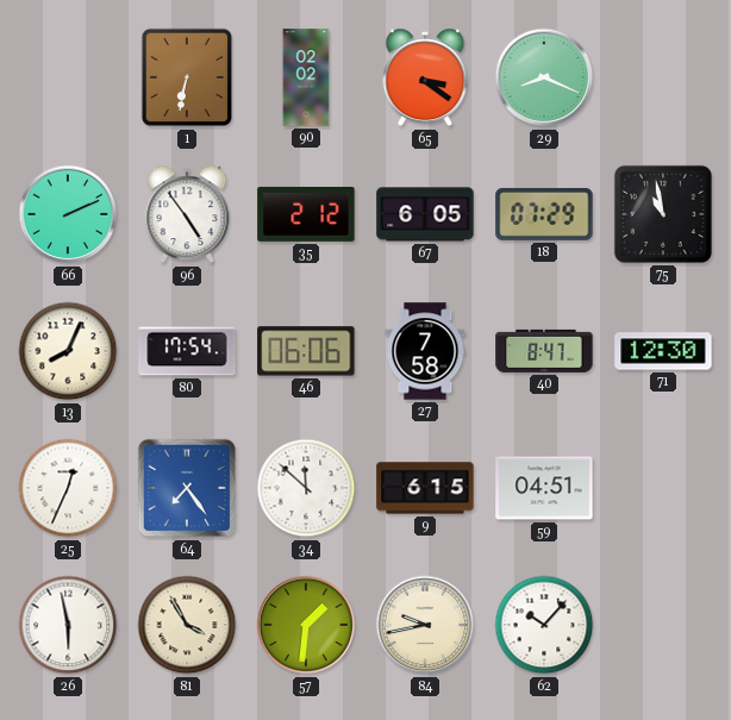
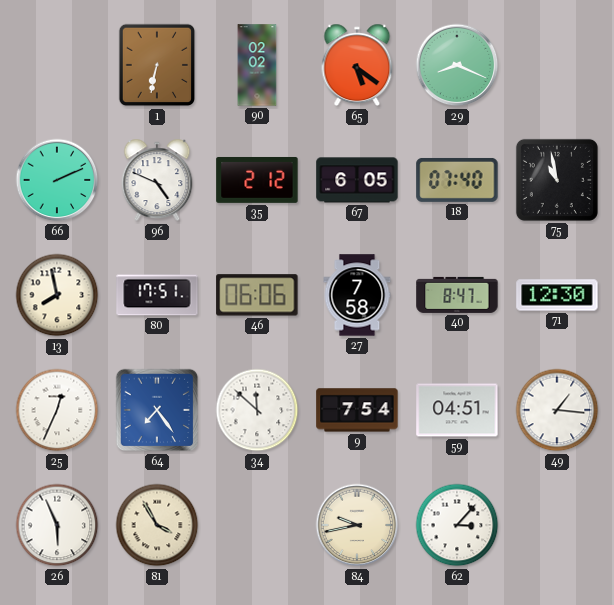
65: 3:21 -> 5:21
96: 4:54 -> 4:49
18: 07:29 -> 07:40
13: 8:04 -> 7:58
80: 17:54 -> 17:51
9: 6:15 -> 7:54
49: none -> 1:16
26: 5:58 -> 5:56
57: 1:31 -> none
62: 10:07 -> 3:07
